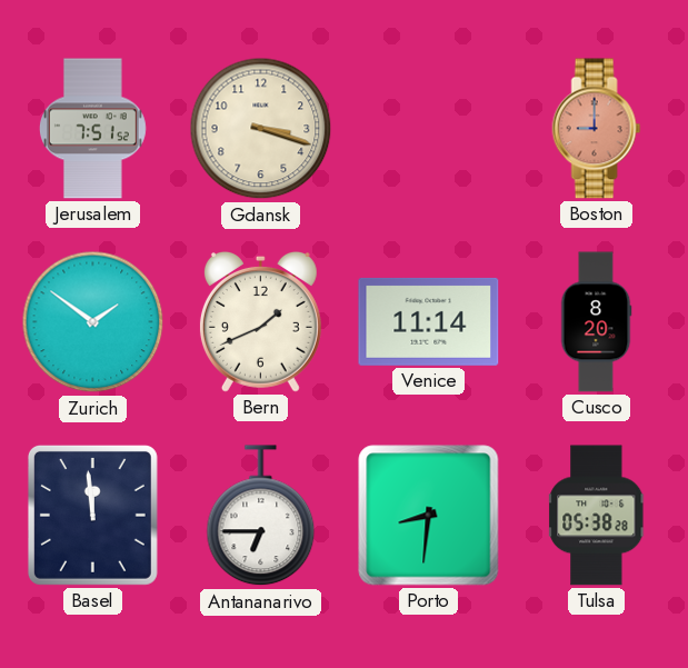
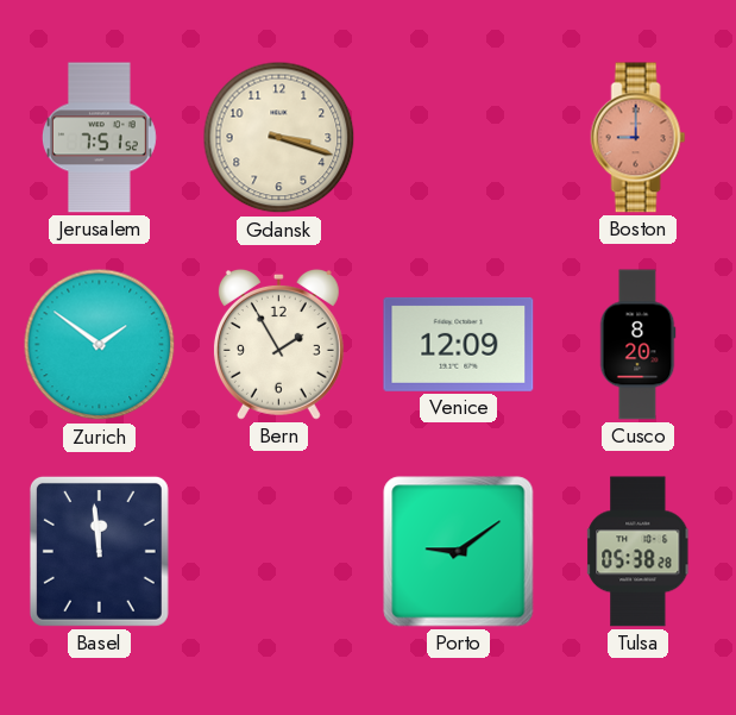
Bern: 1:41 -> 1:55
Venice: 11:14 -> 12:09
Antananarivo: 6:45 -> none
Porto: 8:31 -> 9:09
